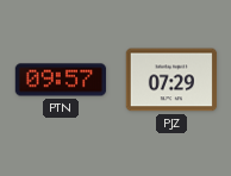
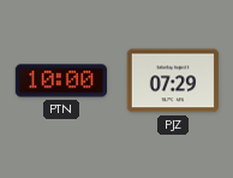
PTN: 09:57 -> 10:00
